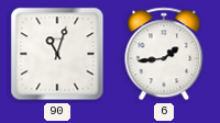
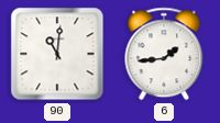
90: 11:03 -> 11:01
